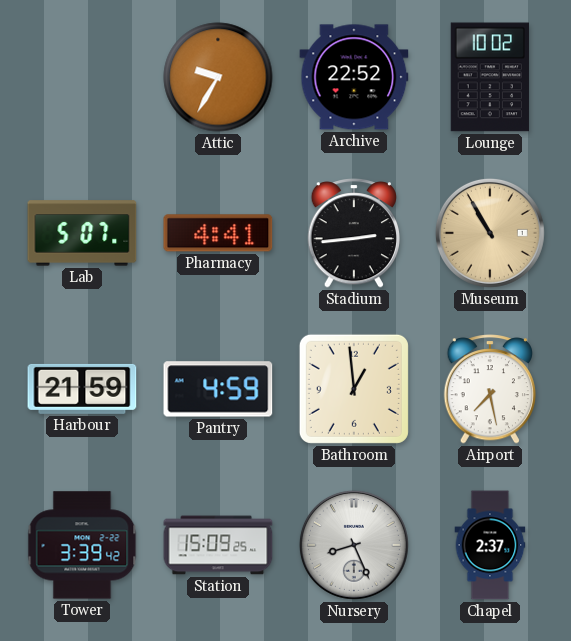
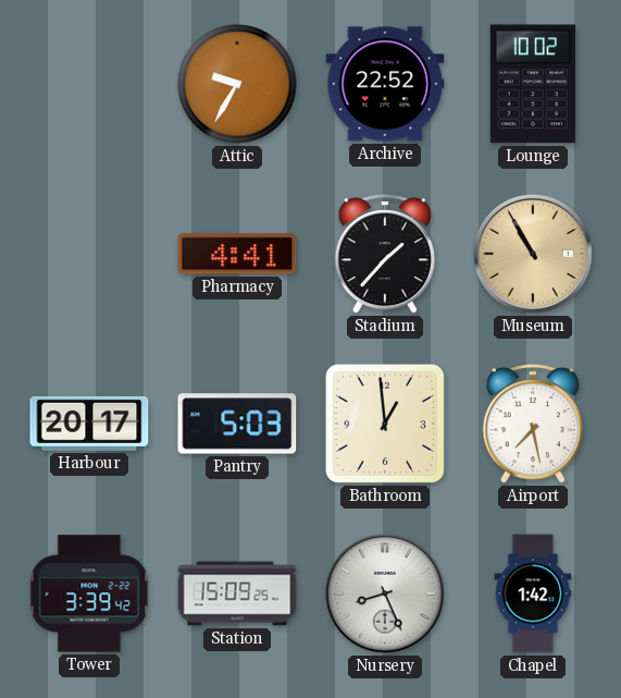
Lab: 5:07 -> none
Stadium: 2:44 -> 1:37
Harbour: 21:59 -> 20:17
Pantry: 4:59 -> 5:03
Chapel: 2:37 -> 1:42
